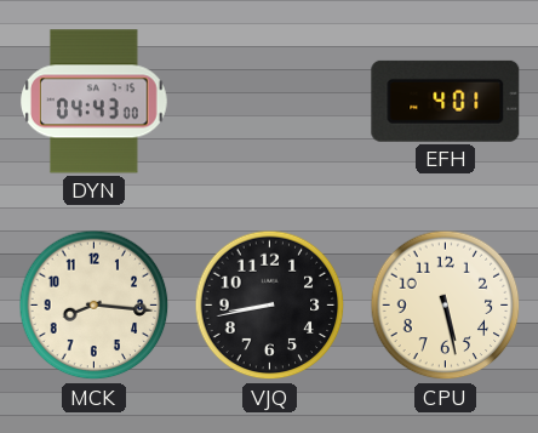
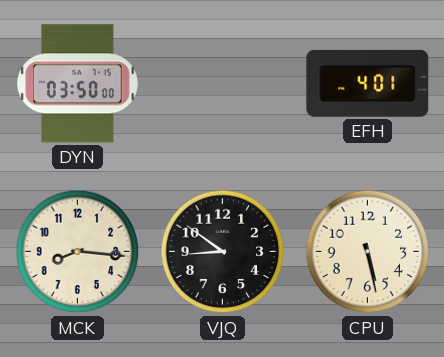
DYN: 04:43 -> 03:50
VJQ: 8:43 -> 8:51
